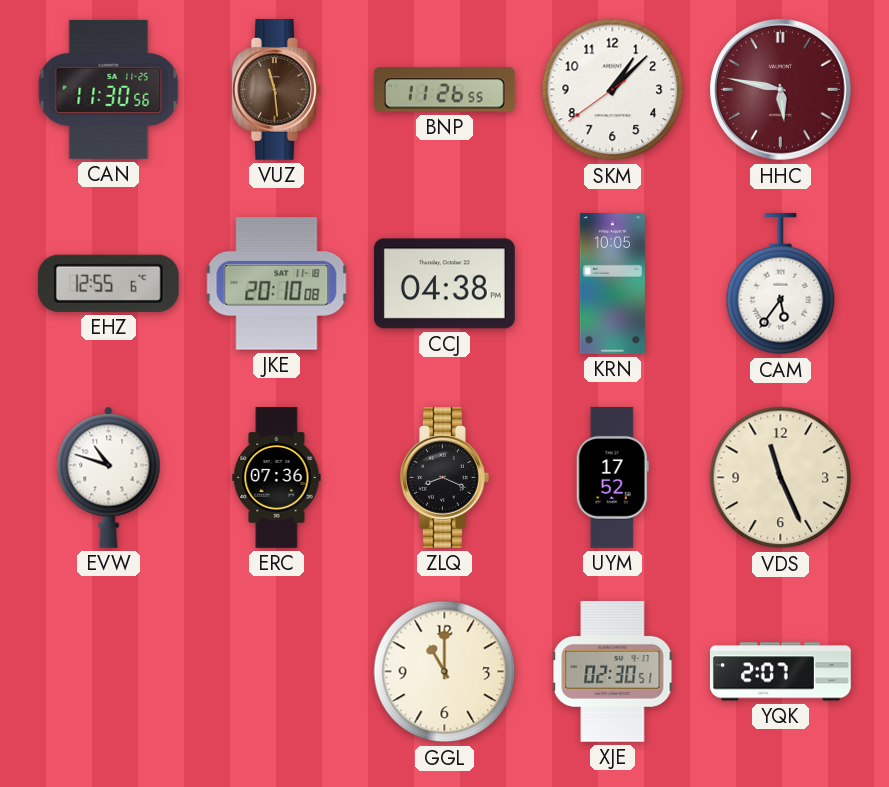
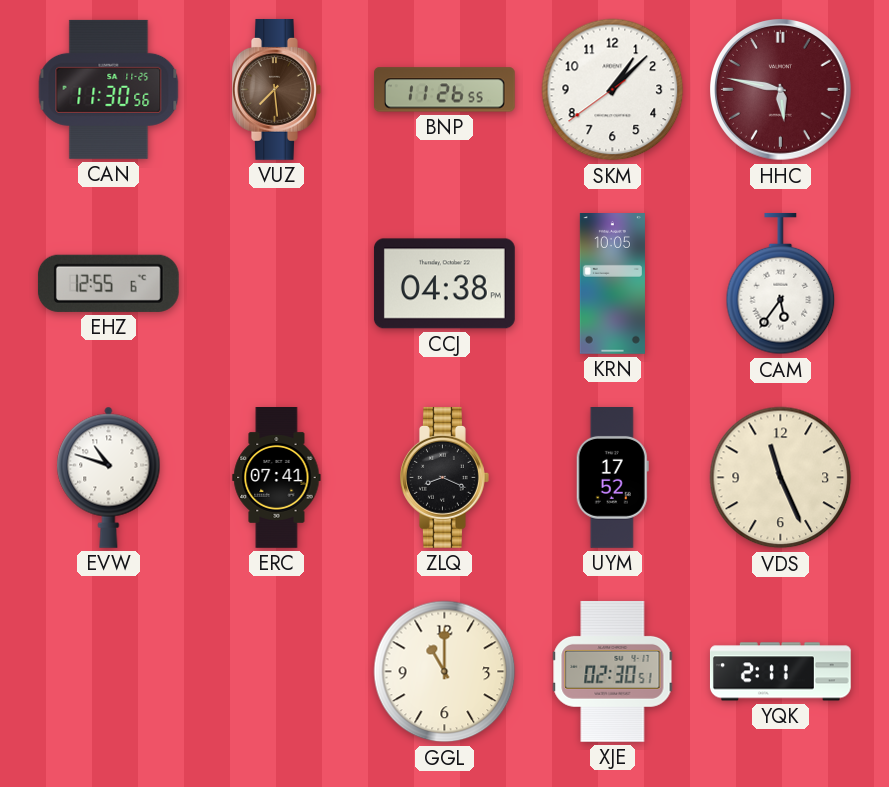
VUZ: 11:29 -> 7:29
JKE: 20:10 -> none
ERC: 07:36 -> 07:41
YQK: 2:07 -> 2:11
